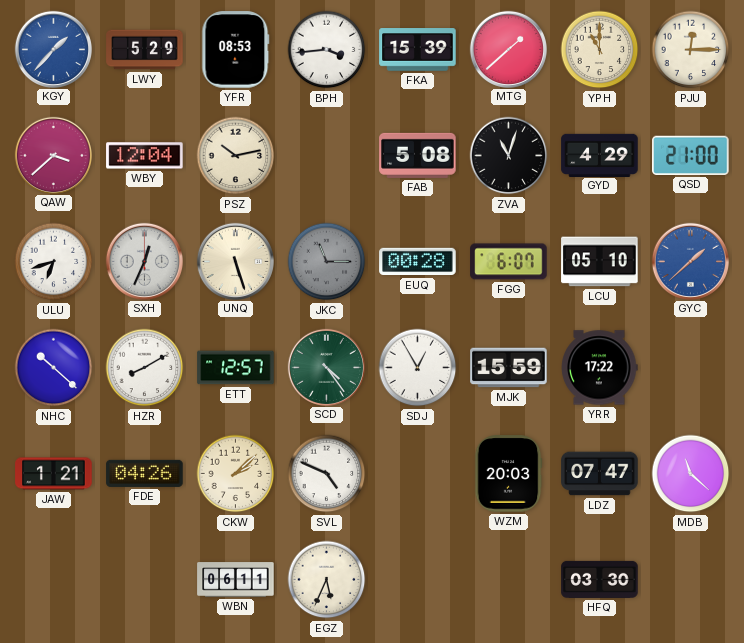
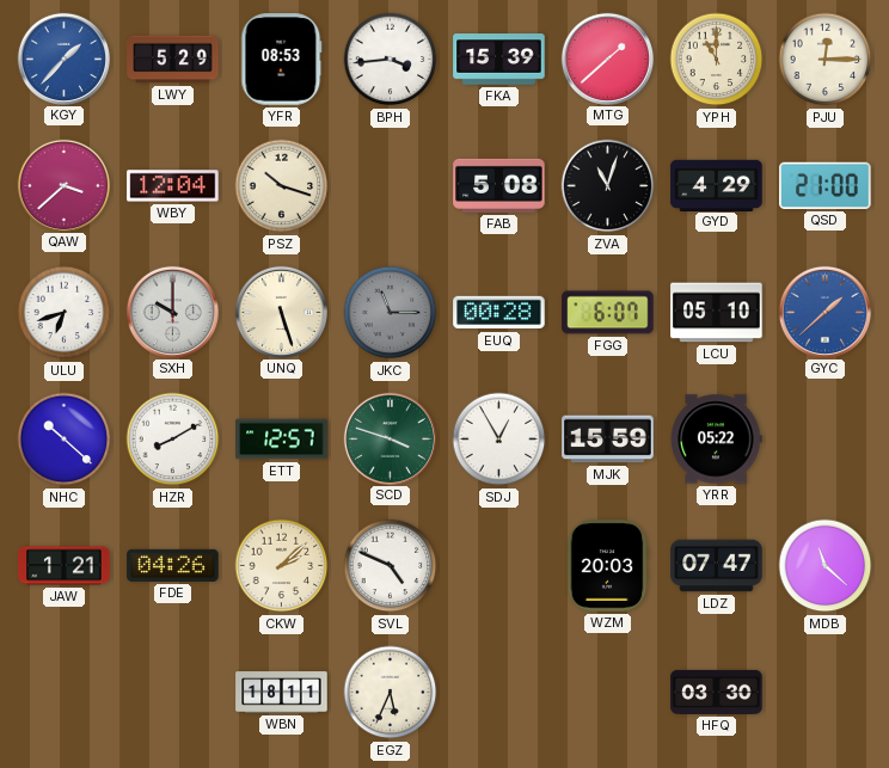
PSZ: 10:13 -> 10:18
SXH: 12:34 -> 10:00
SCD: 4:24 -> 3:48
YRR: 17:22 -> 05:22
WBN: 06:11 -> 18:11
